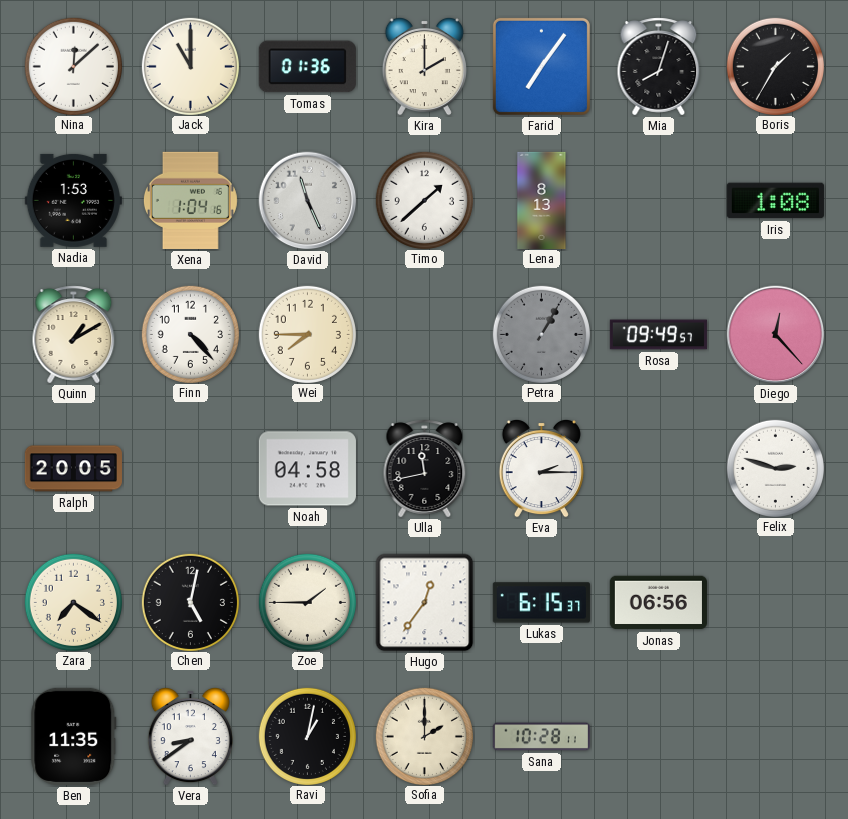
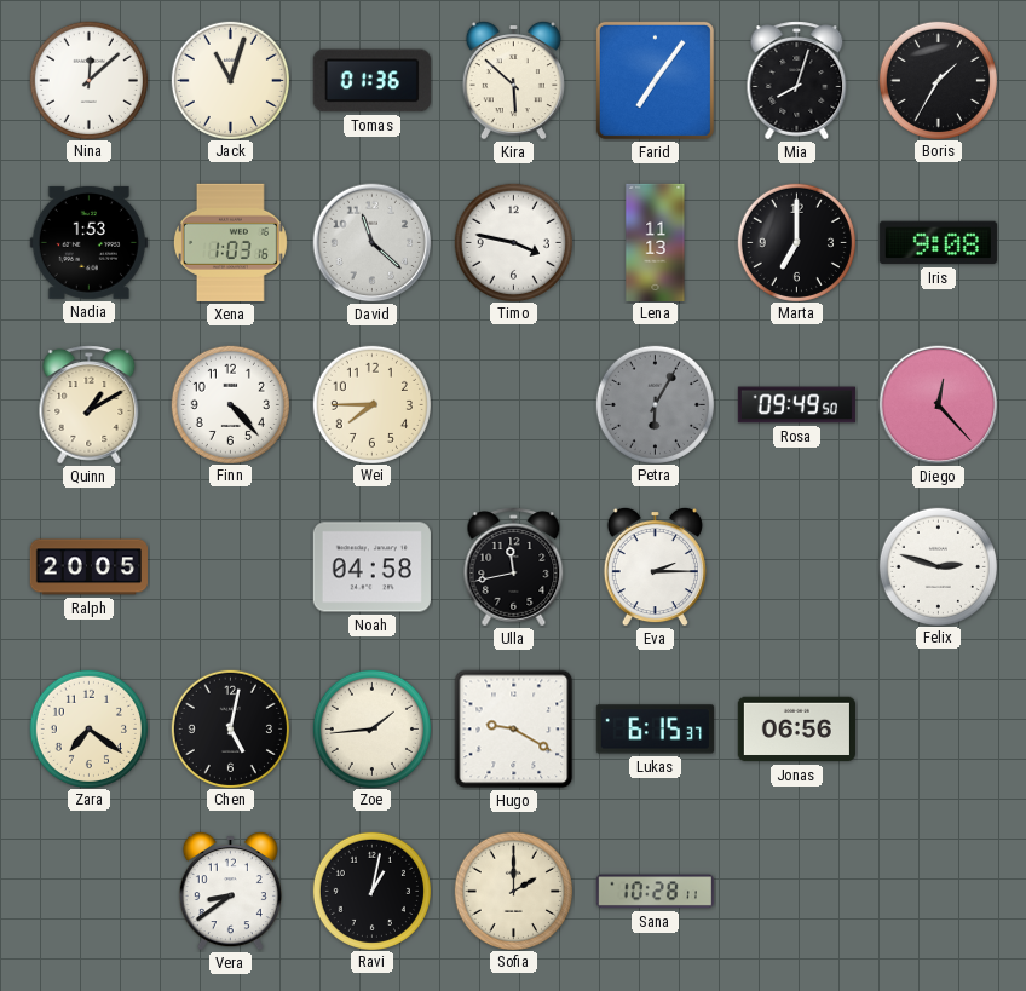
Jack: 11:00 -> 11:03
Kira: 2:00 -> 5:52
Xena: 1:04 -> 1:03
David: 11:26 -> 11:22
Timo: 1:38 -> 3:47
Lena: 8:13 -> 11:13
Marta: none -> 7:00
Iris: 1:08 -> 9:08
Petra: 1:05 -> 6:05
Rosa: 09:49:57 -> 09:49:50
Zoe: 1:45 -> 1:44
Hugo: 12:36 -> 9:20
Ben: 11:35 -> none
